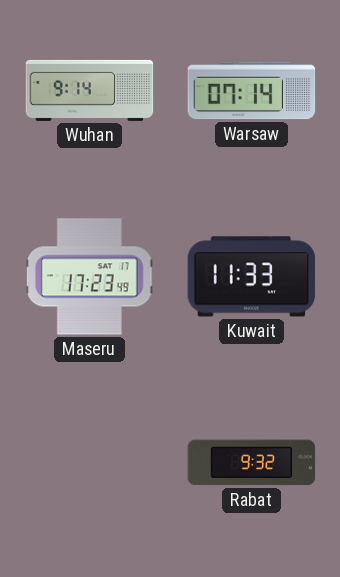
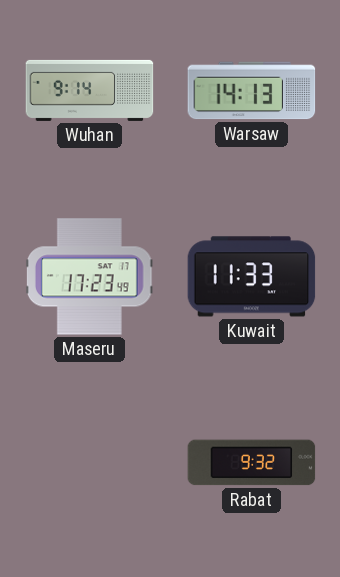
Warsaw: 07:14 -> 14:13
